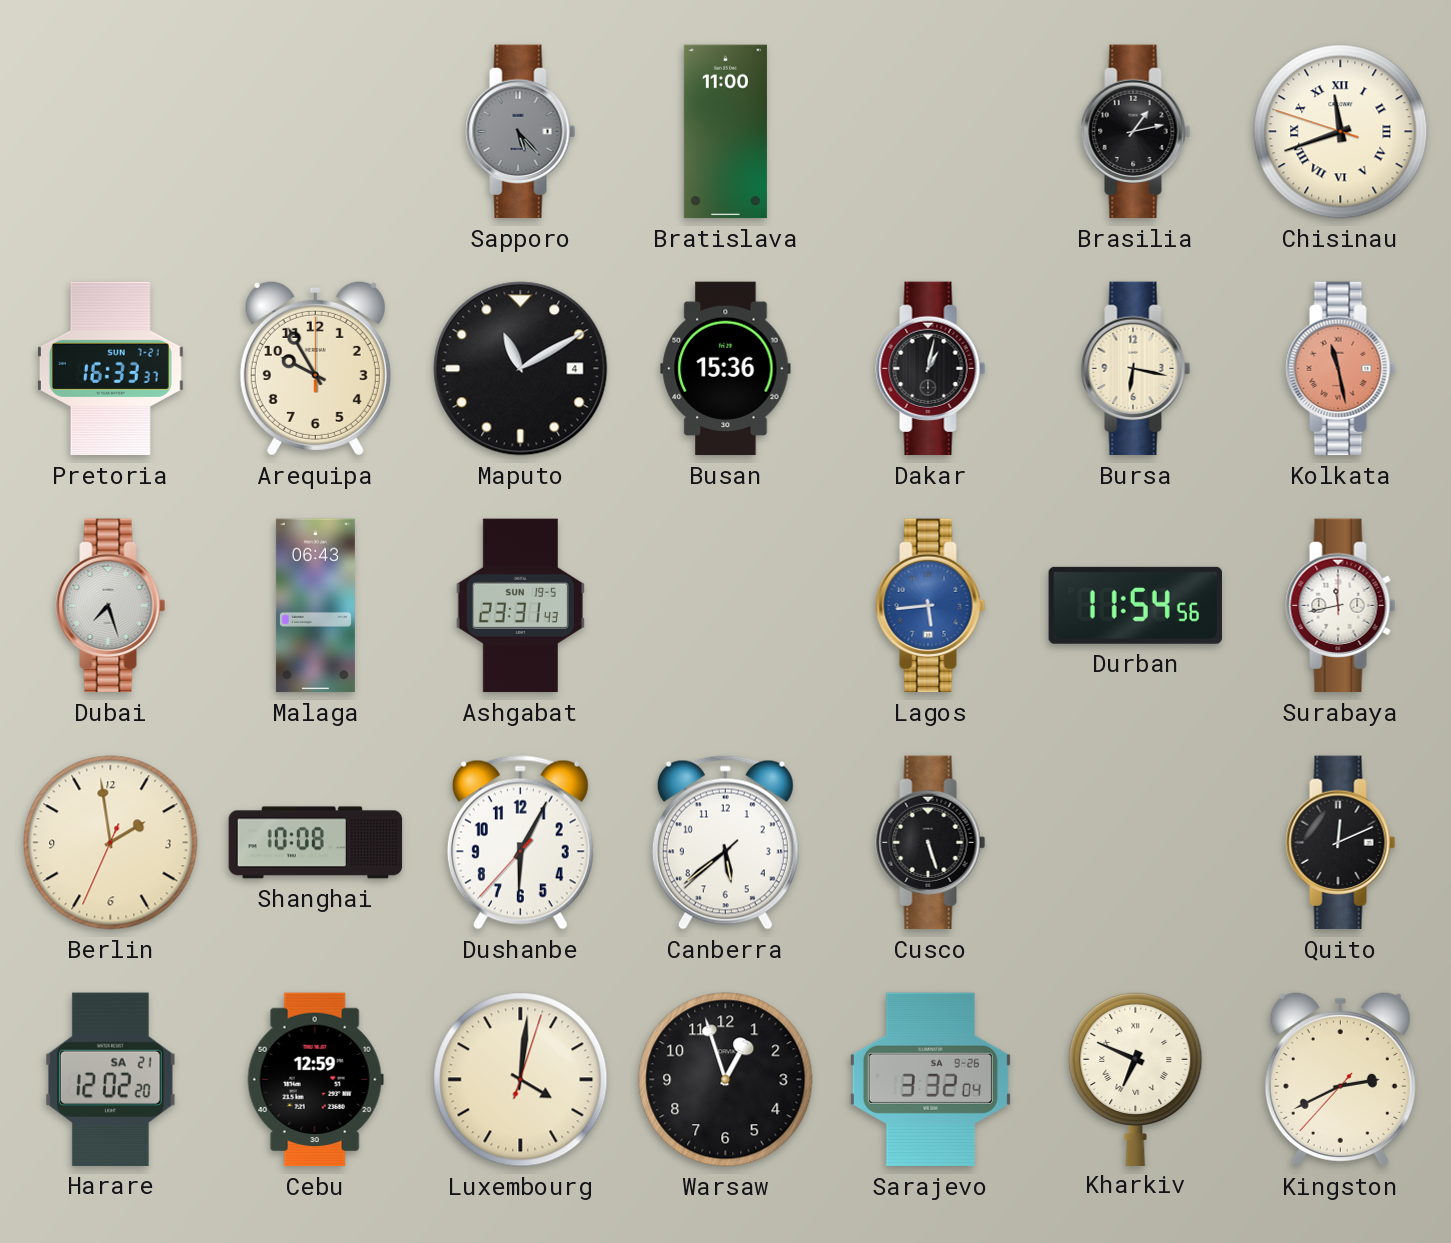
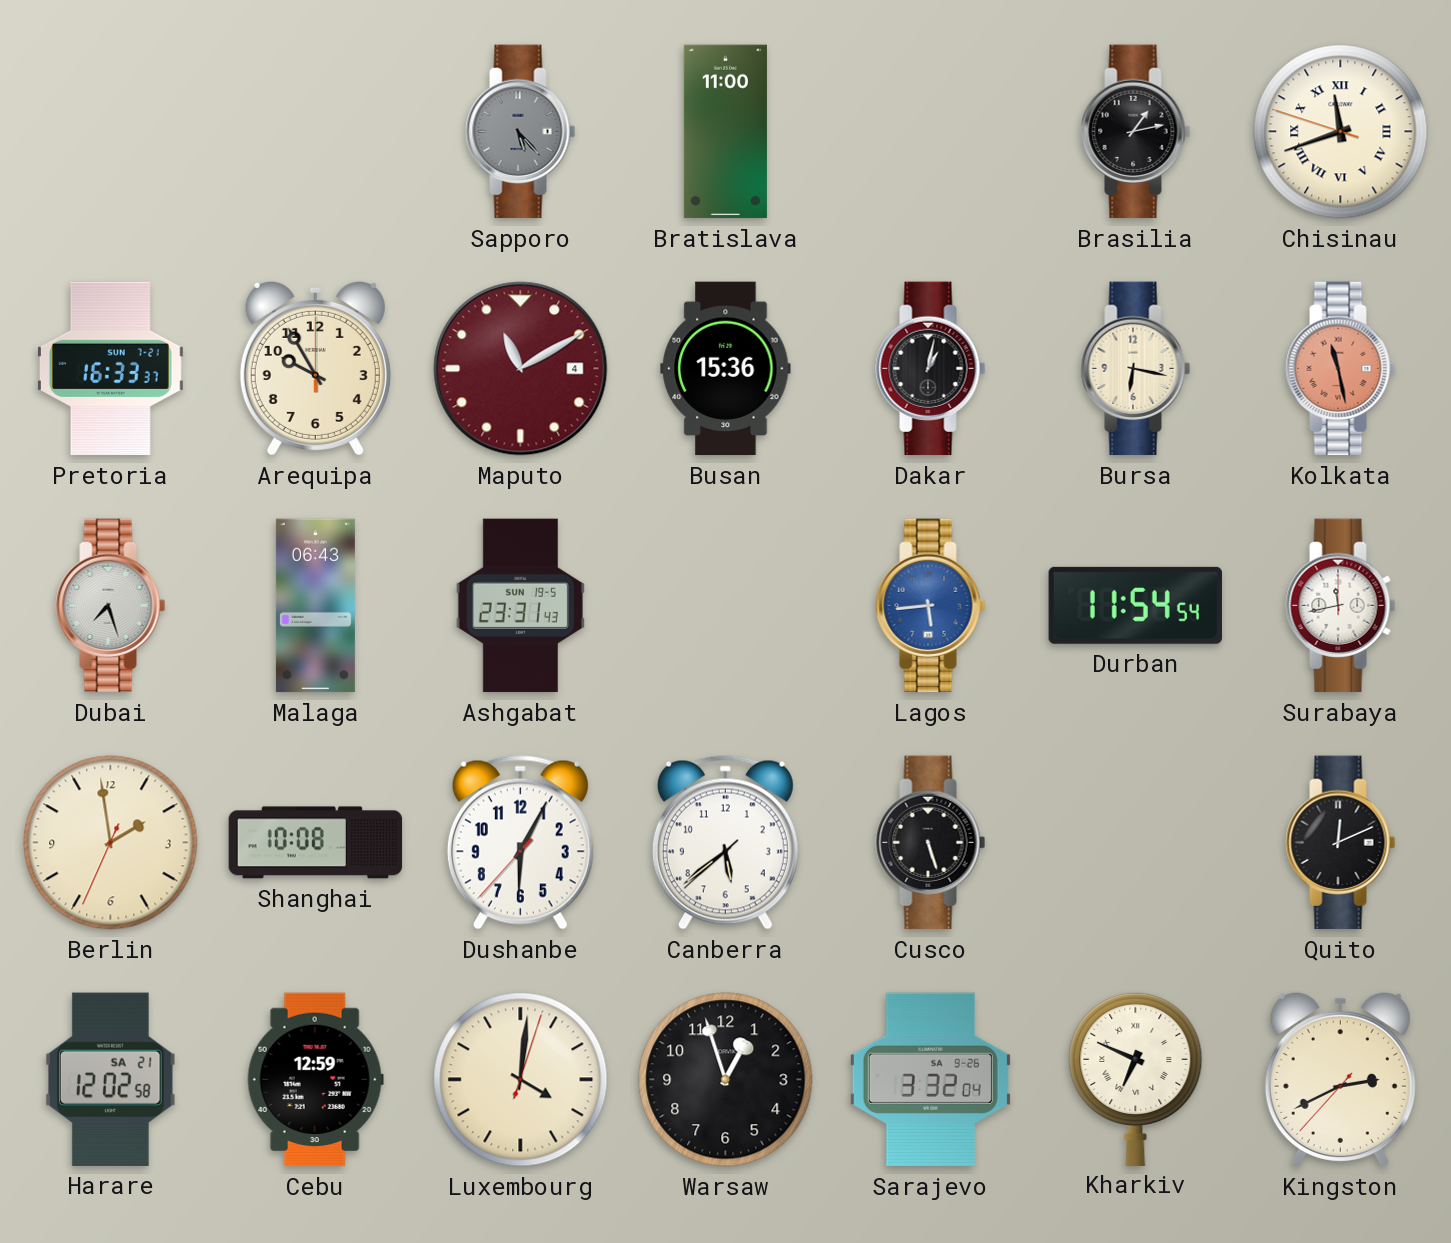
Maputo dial: black -> burgundy
Durban: 11:54:56 -> 11:54:54
Harare: 12:02:20 -> 12:02:58
